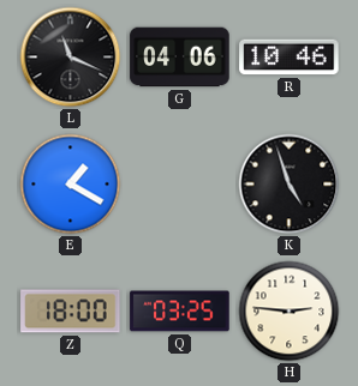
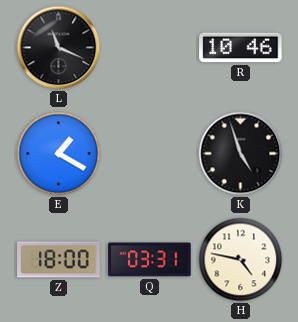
G: 04:06 -> none
Q: 03:25 -> 03:31
H: 2:46 -> 4:47
